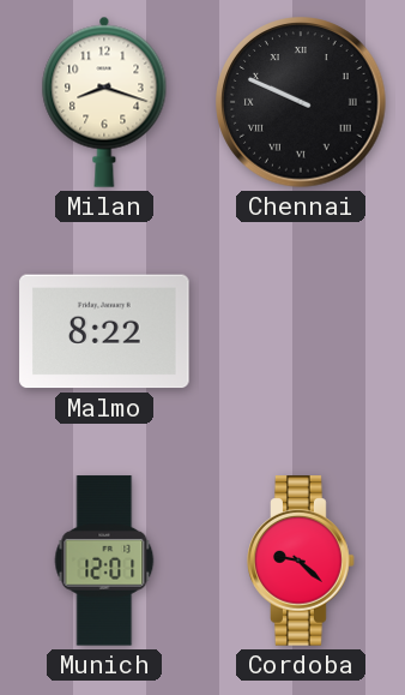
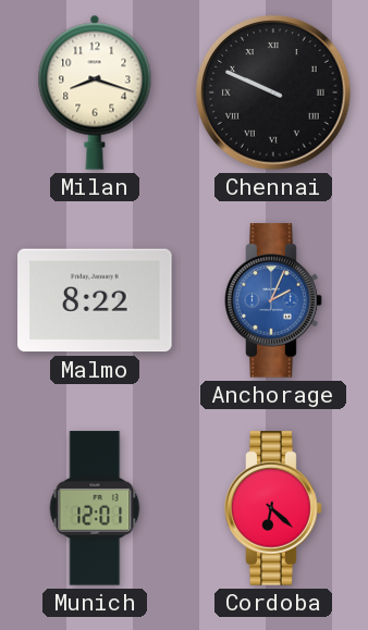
Anchorage: none -> 2:04
Cordoba: 9:22 -> 6:22
